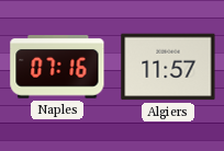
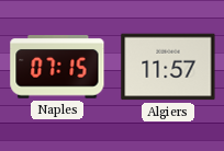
Naples: 07:16 -> 07:15
